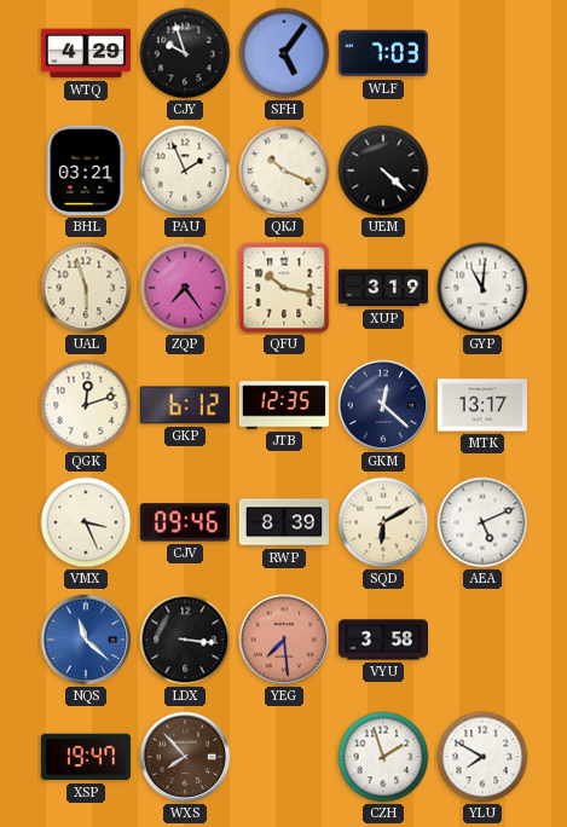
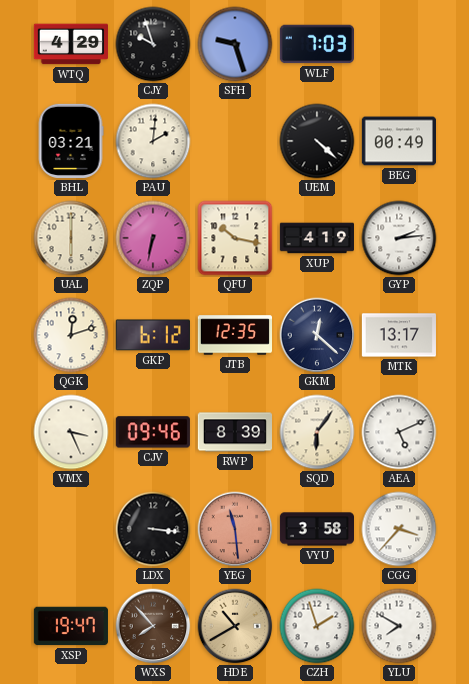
SFH: 5:06 -> 9:27
PAU: 1:56 -> 2:01
QKJ: 10:19 -> none
BEG: none -> 00:49
UAL: 5:57 -> 6:00
ZQP: 7:24 -> 6:32
XUP: 3:19 -> 4:19
GYP: 11:01 -> 2:14
SQD: 6:10 -> 6:06
NQS: 11:22 -> none
YEG: 7:29 -> 11:29
CGG: none -> 3:37
HDE: none -> 10:40
